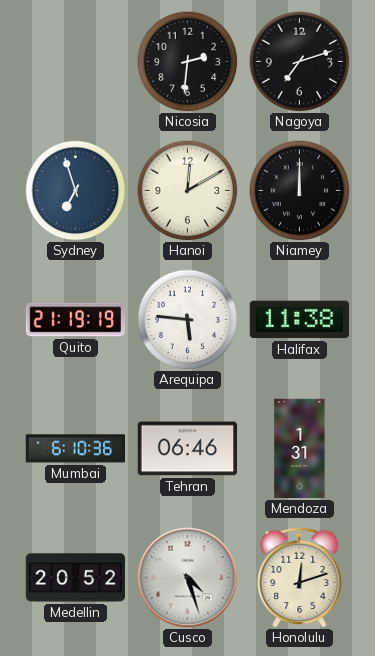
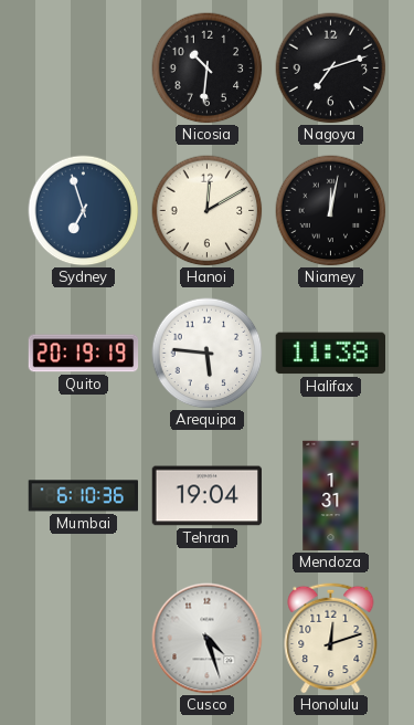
Nicosia: 2:31 -> 10:31
Niamey: 12:00 -> 12:02
Quito: 21:19 -> 20:19
Tehran: 06:46 -> 19:04
Medellin: 20:52 -> none
